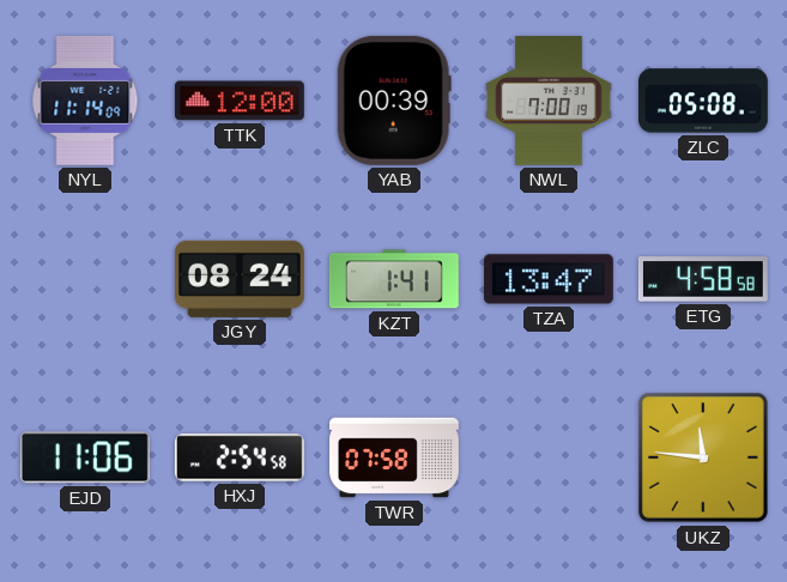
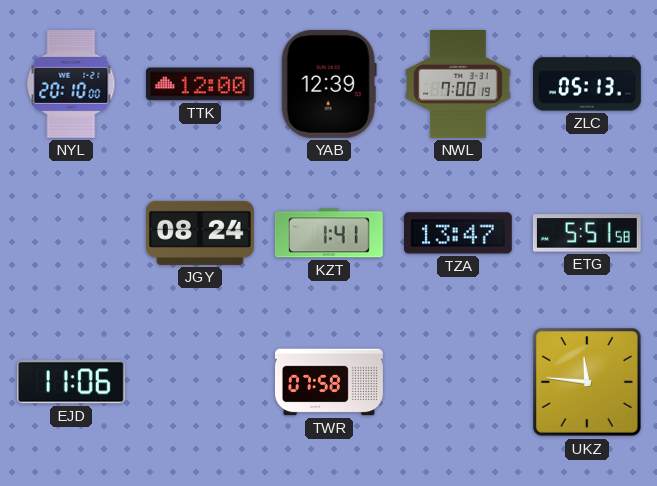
NYL: 11:14 -> 20:10
YAB: 00:39 -> 12:39
ZLC: 05:08 -> 05:13
ETG: 4:58 -> 5:51
HXJ: 2:54 -> none
